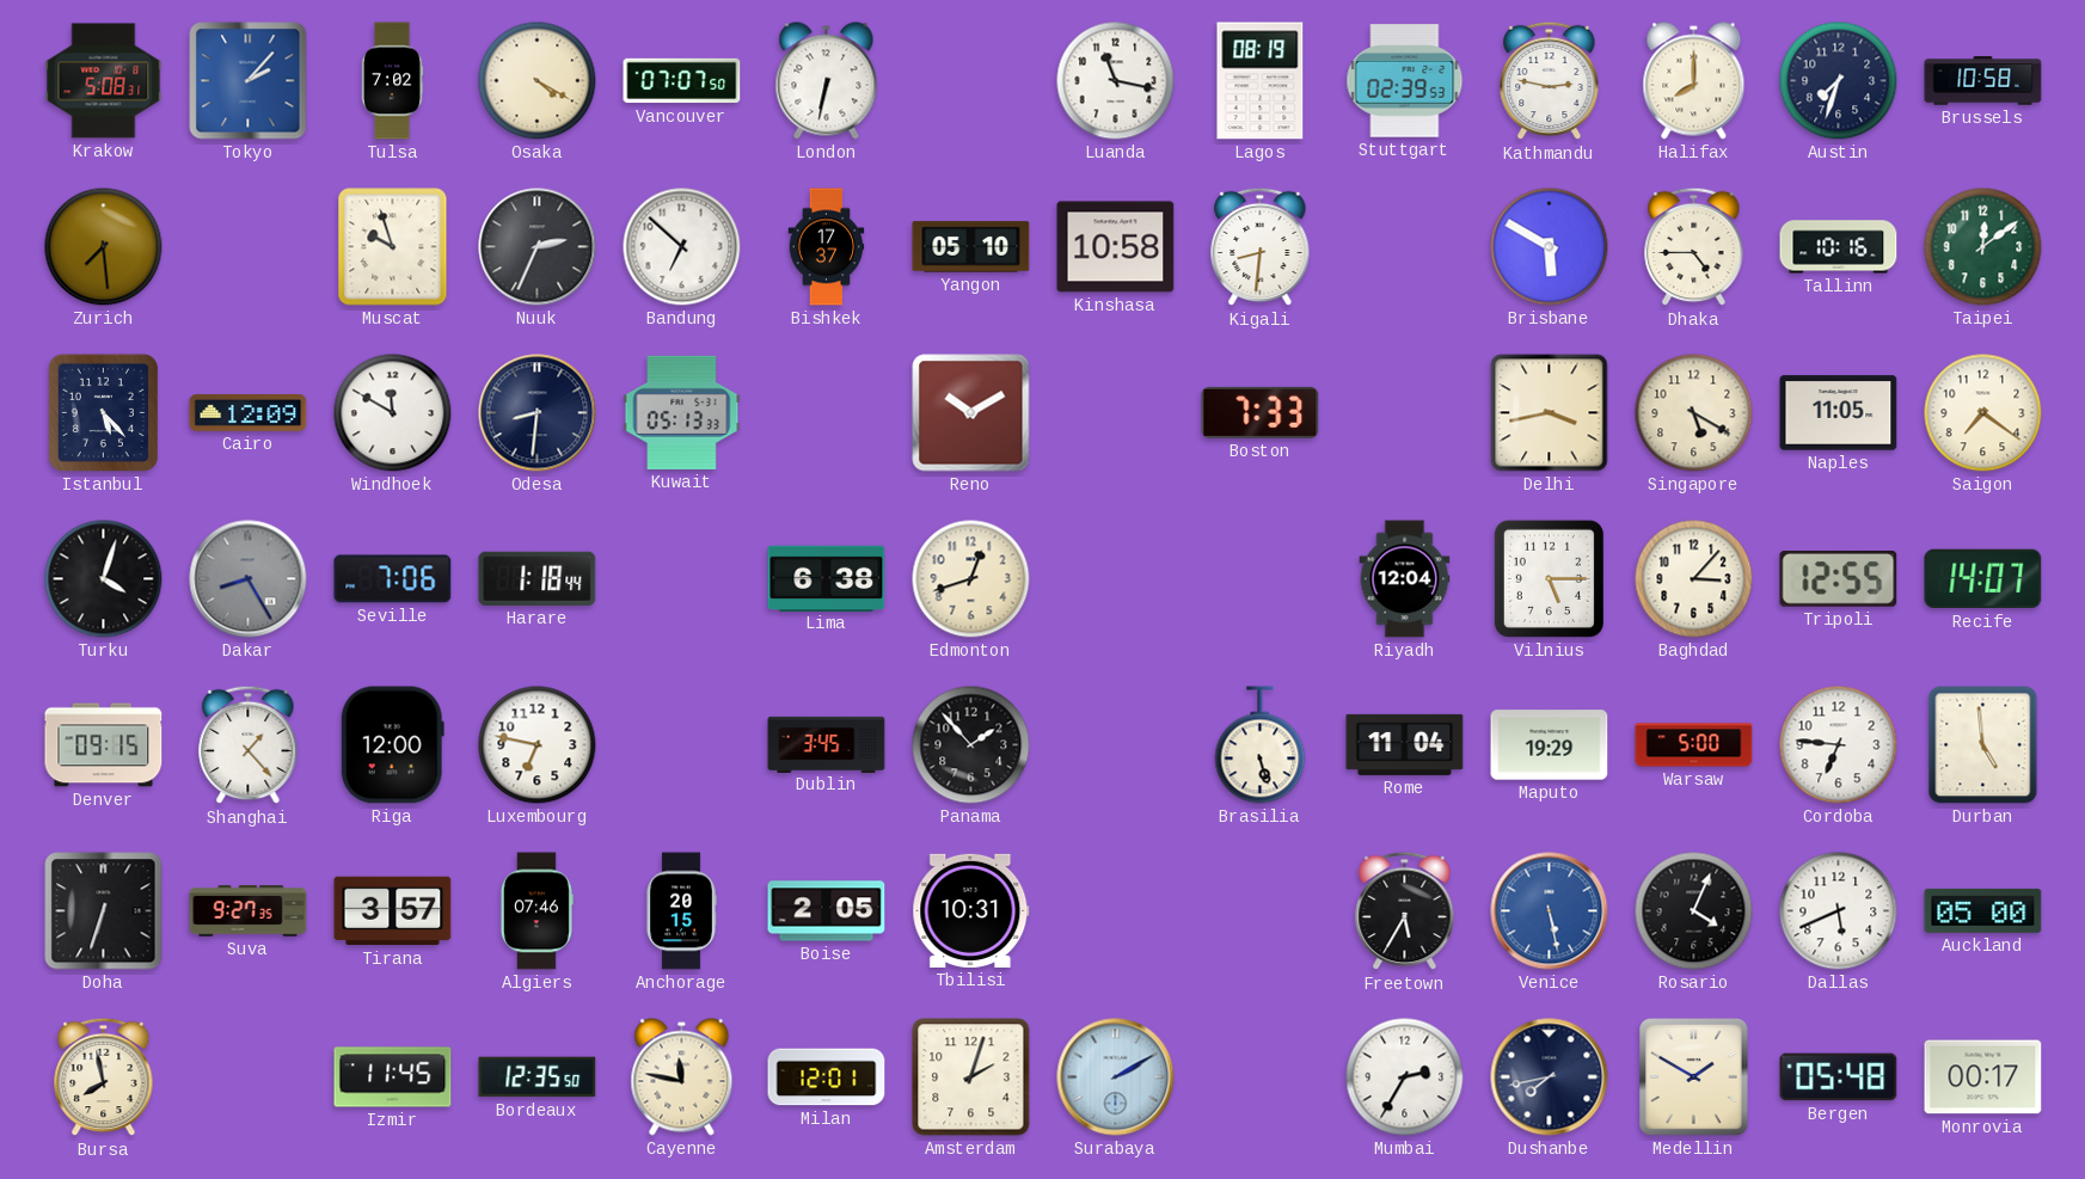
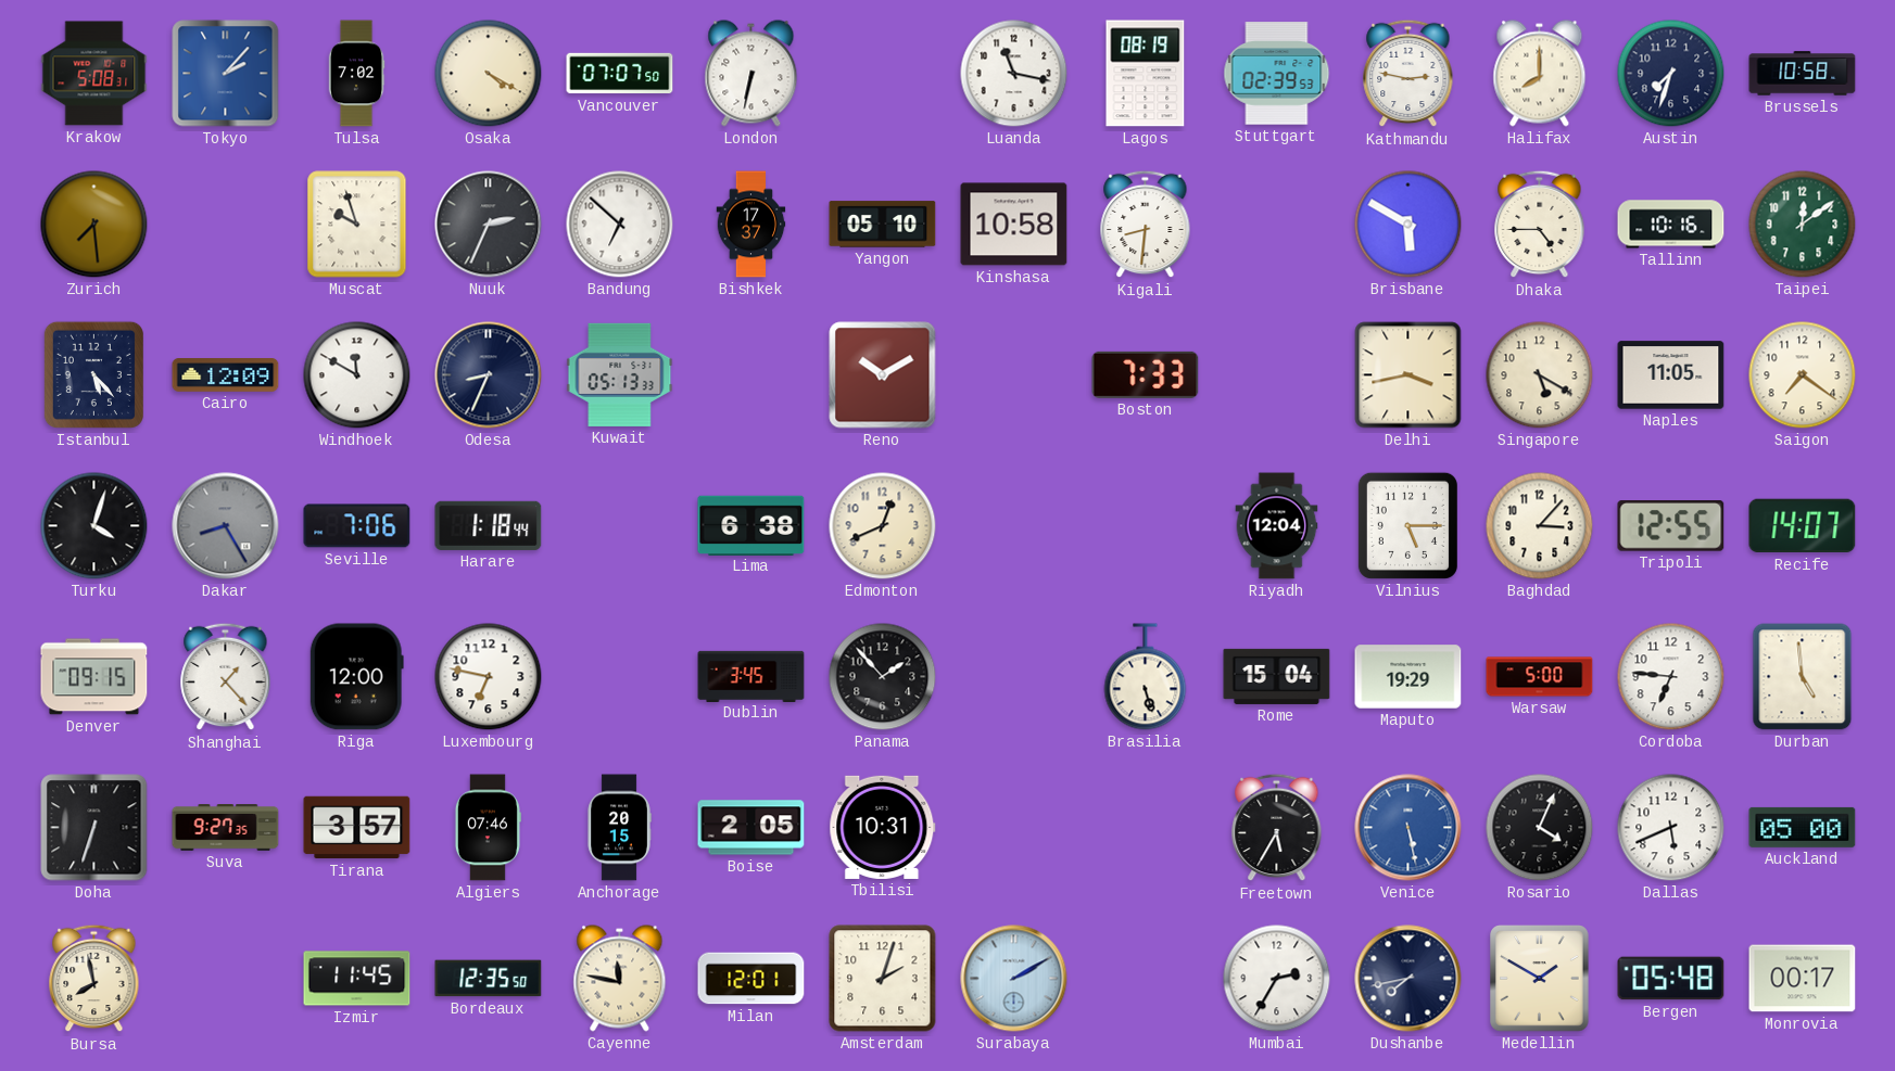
Odesa: 8:31 -> 8:34
Edmonton: 12:42 -> 12:41
Rome: 11:04 -> 15:04
